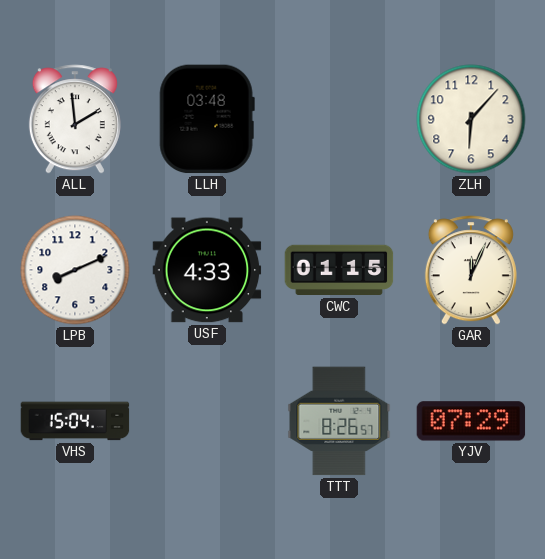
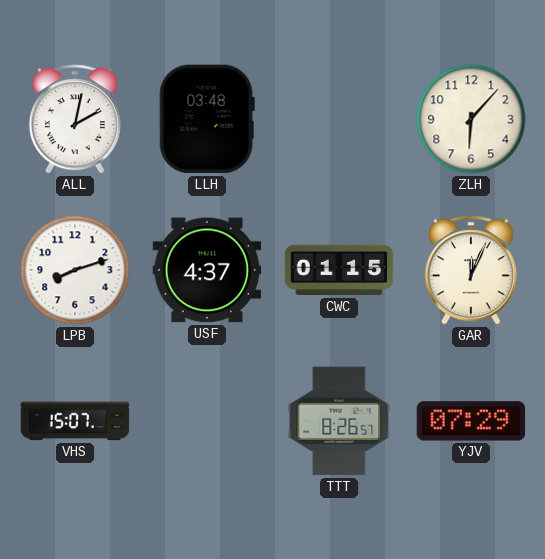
ALL: 1:59 -> 2:02
LPB: 8:11 -> 8:12
USF: 4:33 -> 4:37
VHS: 15:04 -> 15:07
